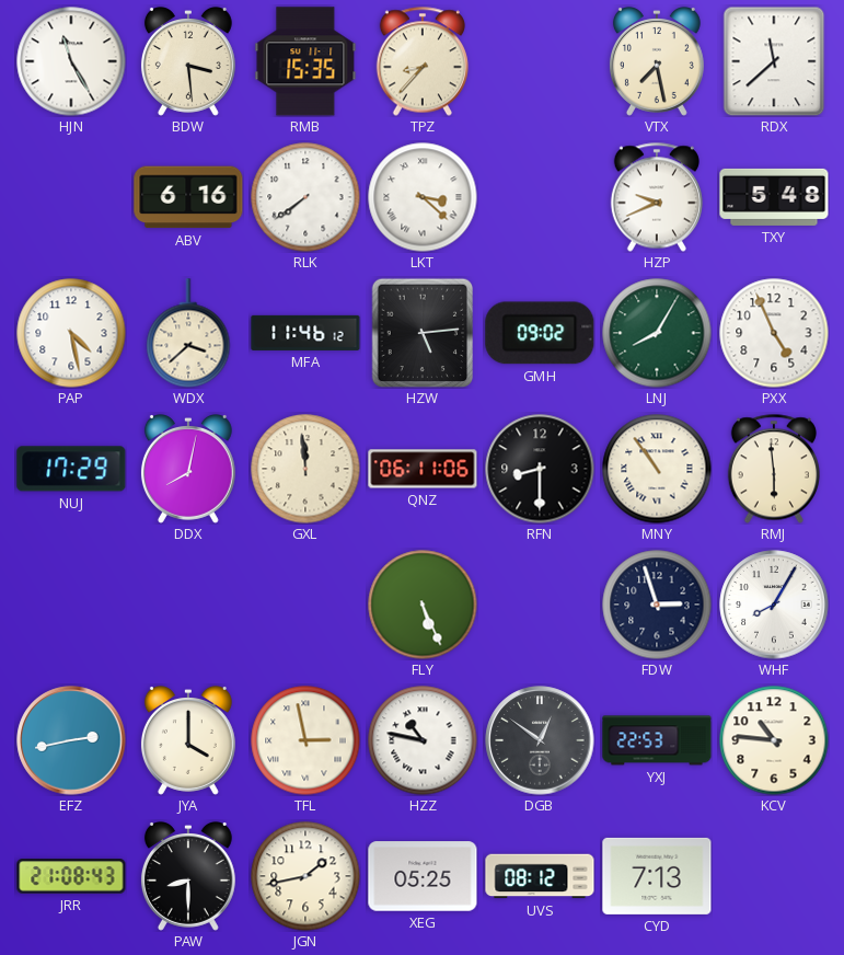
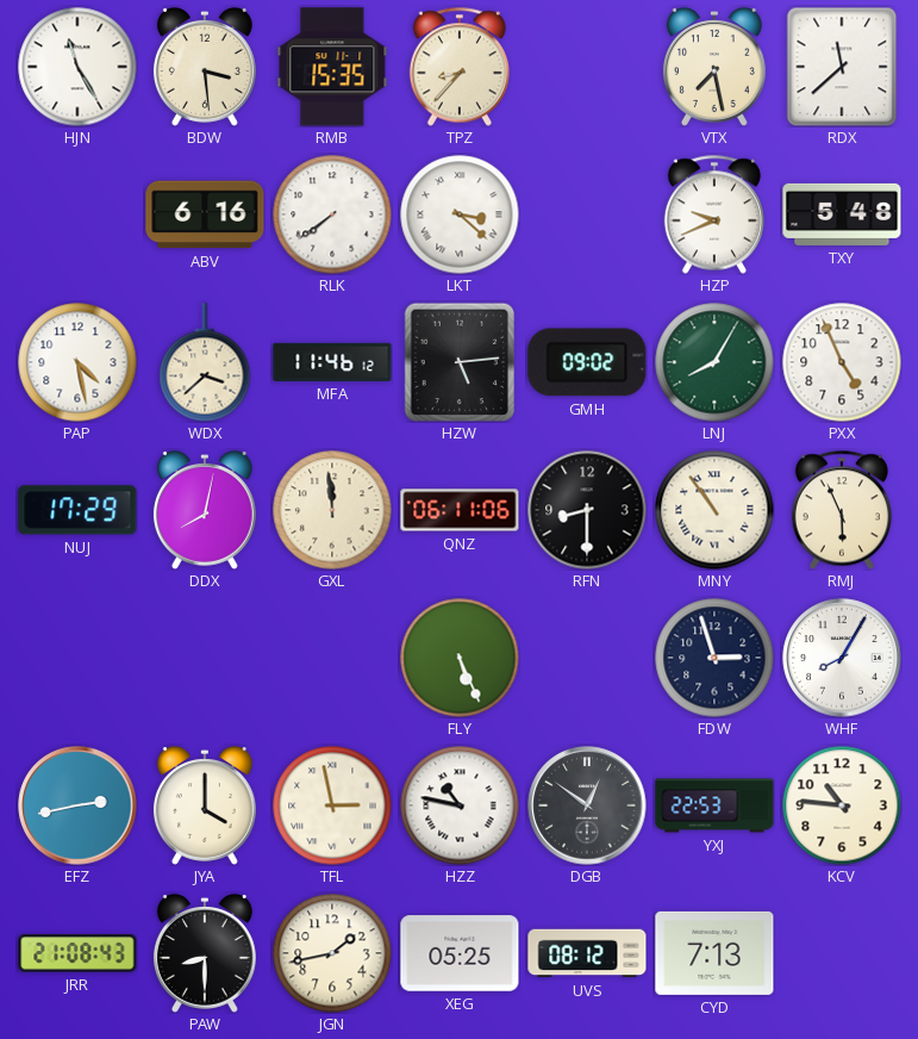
RMJ: 5:59 -> 5:56
